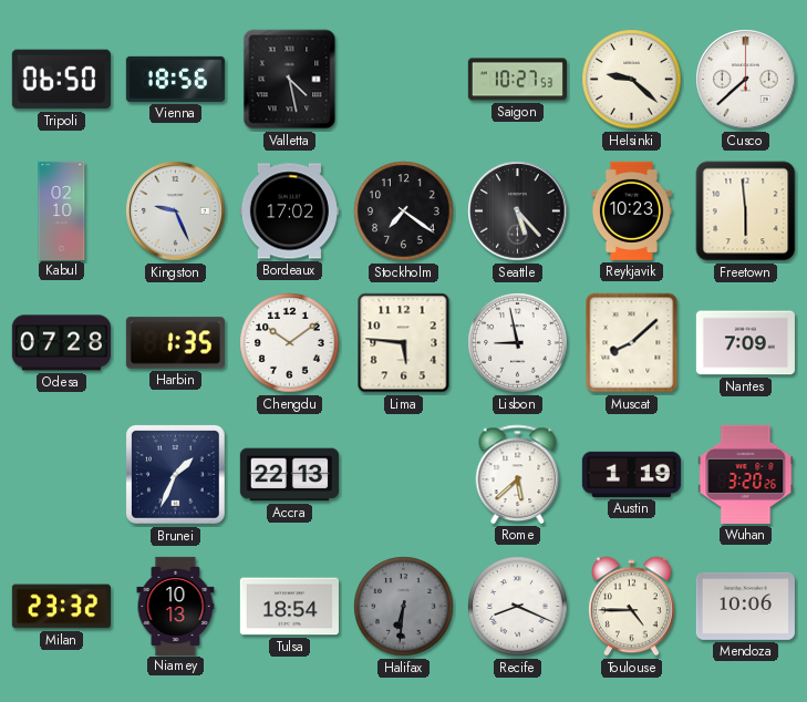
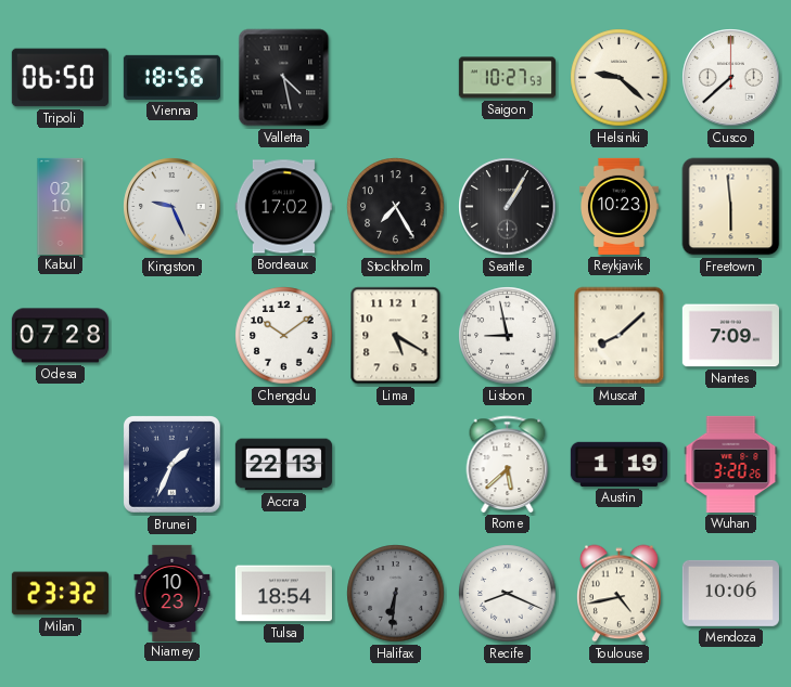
Stockholm: 7:21 -> 7:25
Seattle: 5:23 -> 1:05
Harbin: 1:35 -> none
Lima: 5:46 -> 5:20
Niamey: 10:13 -> 10:23
Toulouse: 4:45 -> 4:43
